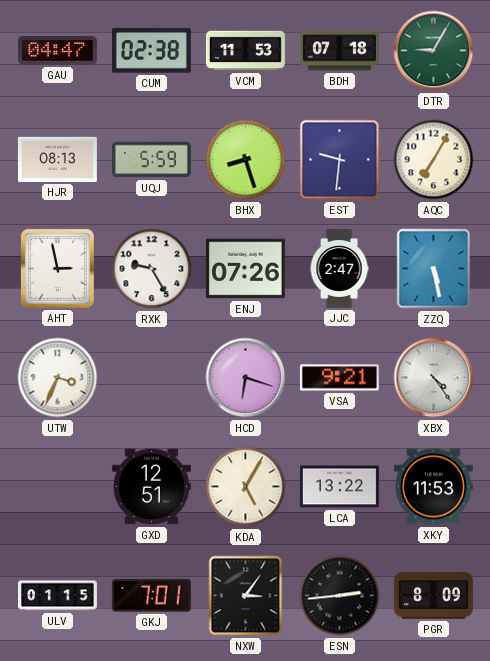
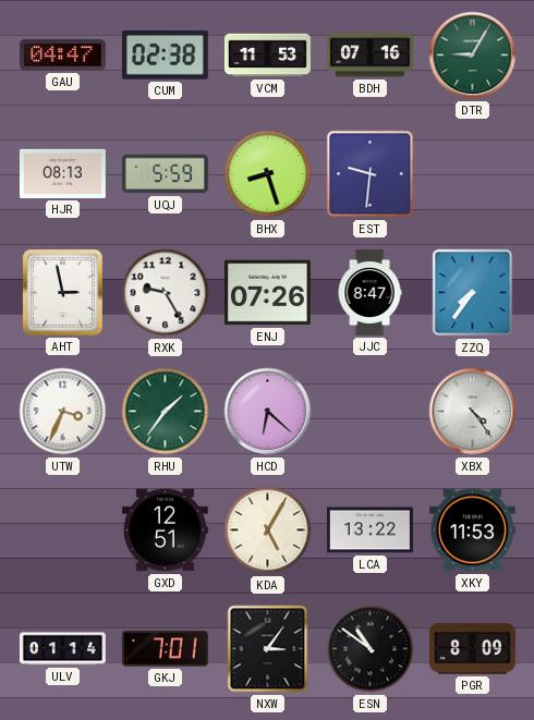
BDH: 07:18 -> 07:16
AQC: 7:05 -> none
JJC: 2:47 -> 8:47
ZZQ: 5:28 -> 7:36
RHU: none -> 1:36
HCD: 6:18 -> 6:22
VSA: 9:21 -> none
ULV: 01:15 -> 01:14
ESN: 2:44 -> 10:51
